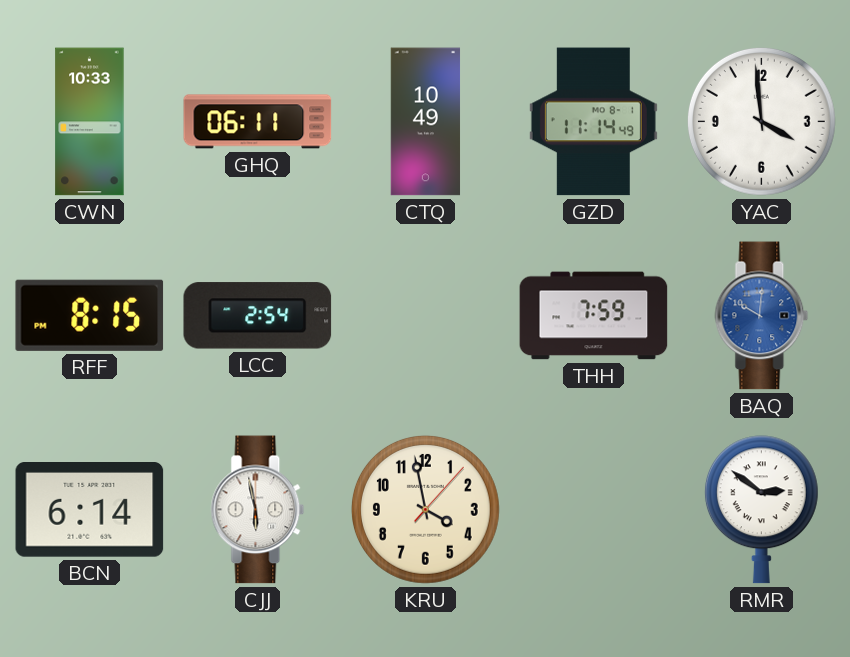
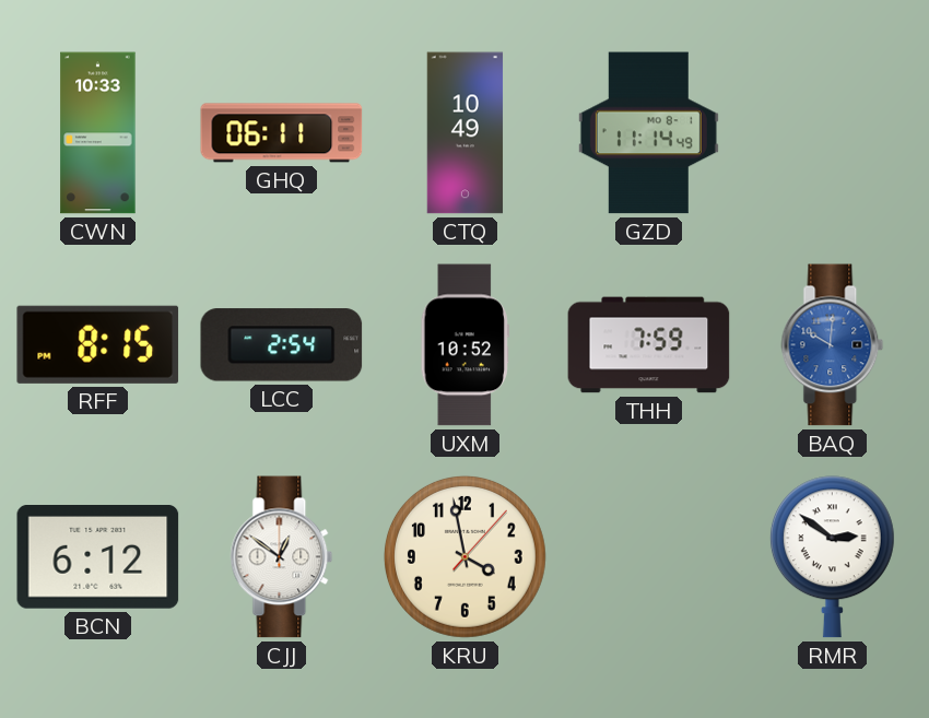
YAC: 3:59 -> none
UXM: none -> 10:52
BCN: 6:14 -> 6:12
CJJ: 5:58 -> 12:51
